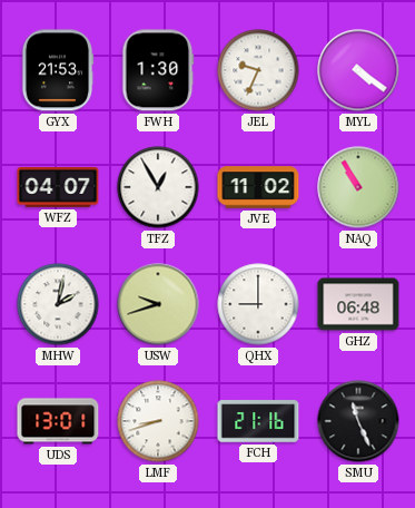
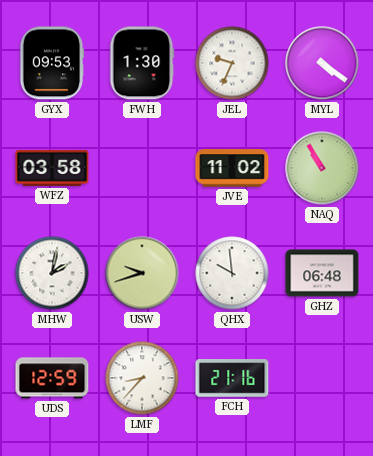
GYX: 21:53 -> 09:53
WFZ: 04:07 -> 03:58
TFZ: 12:55 -> none
QHX: 9:00 -> 9:59
UDS: 13:01 -> 12:59
LMF: 8:42 -> 8:37
SMU: 11:26 -> none
